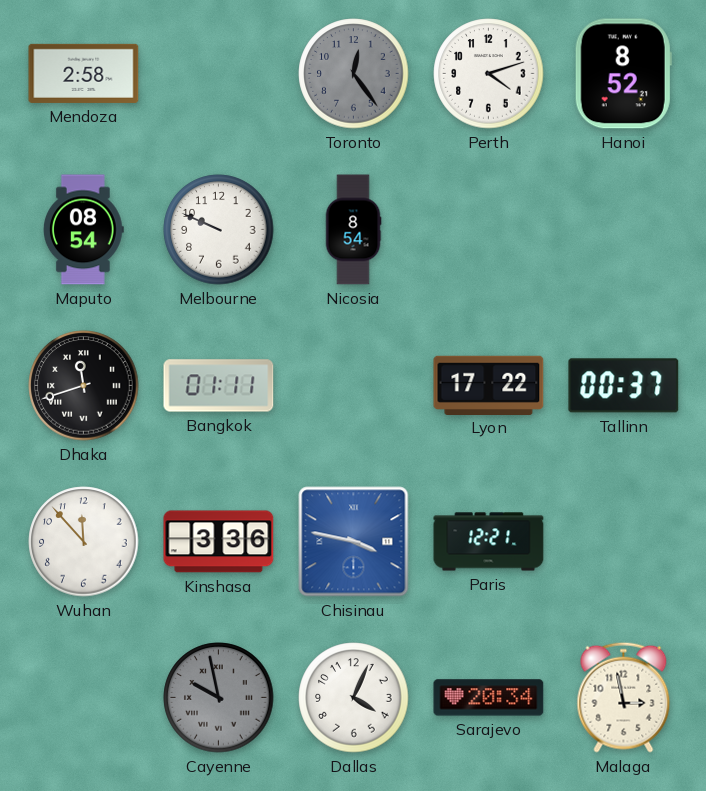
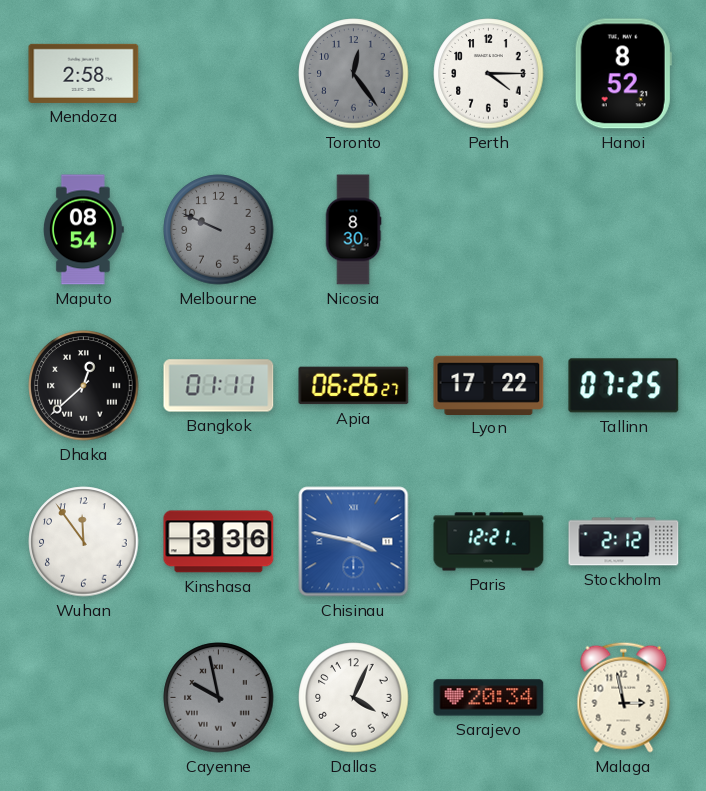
Perth: 4:12 -> 4:15
Melbourne dial: white -> grey
Nicosia: 8:54 -> 8:30
Dhaka: 11:42 -> 12:38
Apia: none -> 06:26
Tallinn: 00:37 -> 07:25
Wuhan: 11:53 -> 11:54
Stockholm: none -> 2:12
